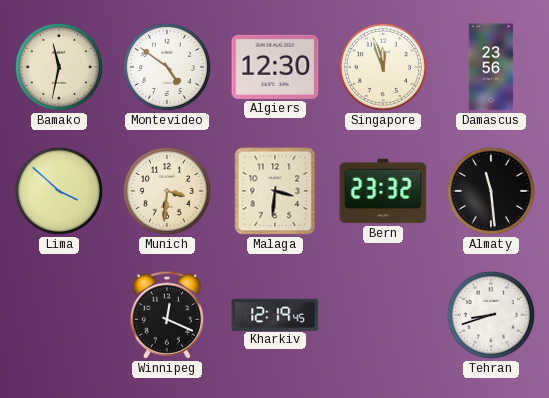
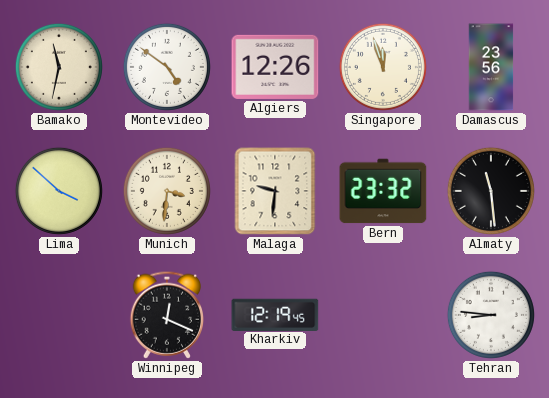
Algiers: 12:30 -> 12:26
Malaga: 3:31 -> 9:31
Tehran: 8:42 -> 8:46
